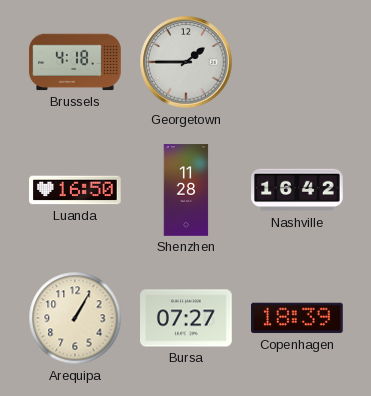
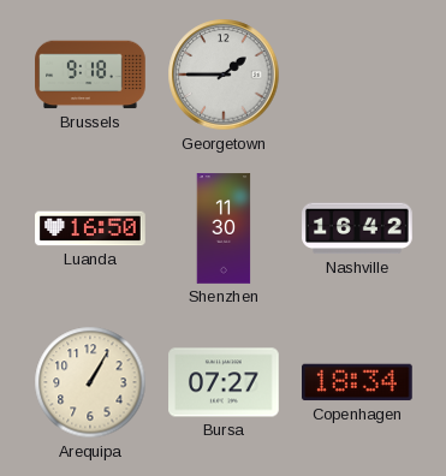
Brussels: 4:18 -> 9:18
Shenzhen: 11:28 -> 11:30
Copenhagen: 18:39 -> 18:34
